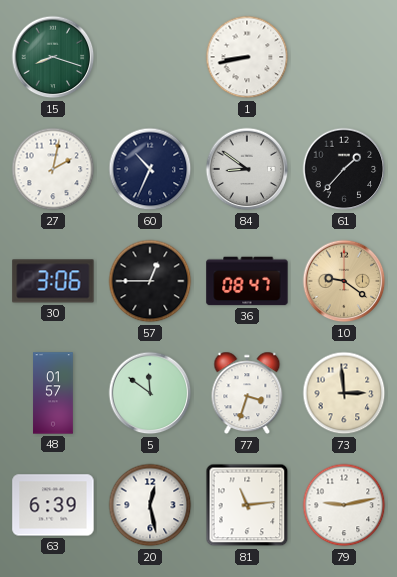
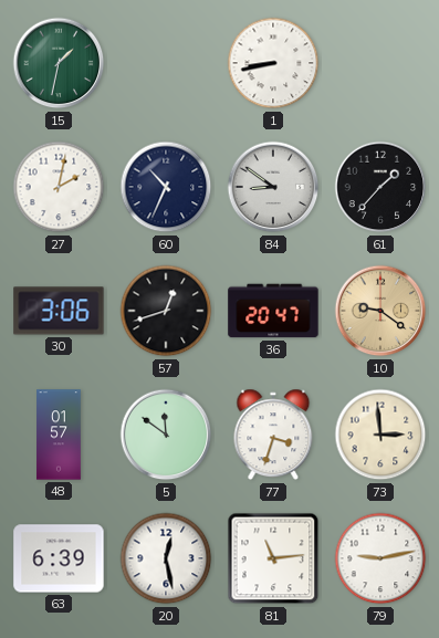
15: 8:18 -> 1:32
57: 12:45 -> 12:42
36: 08:47 -> 20:47
